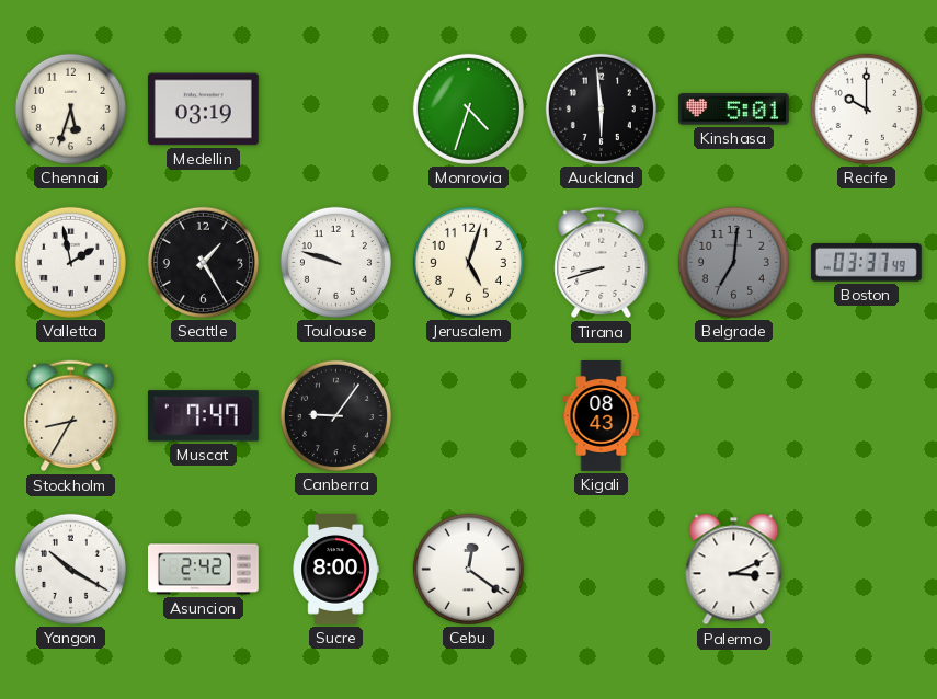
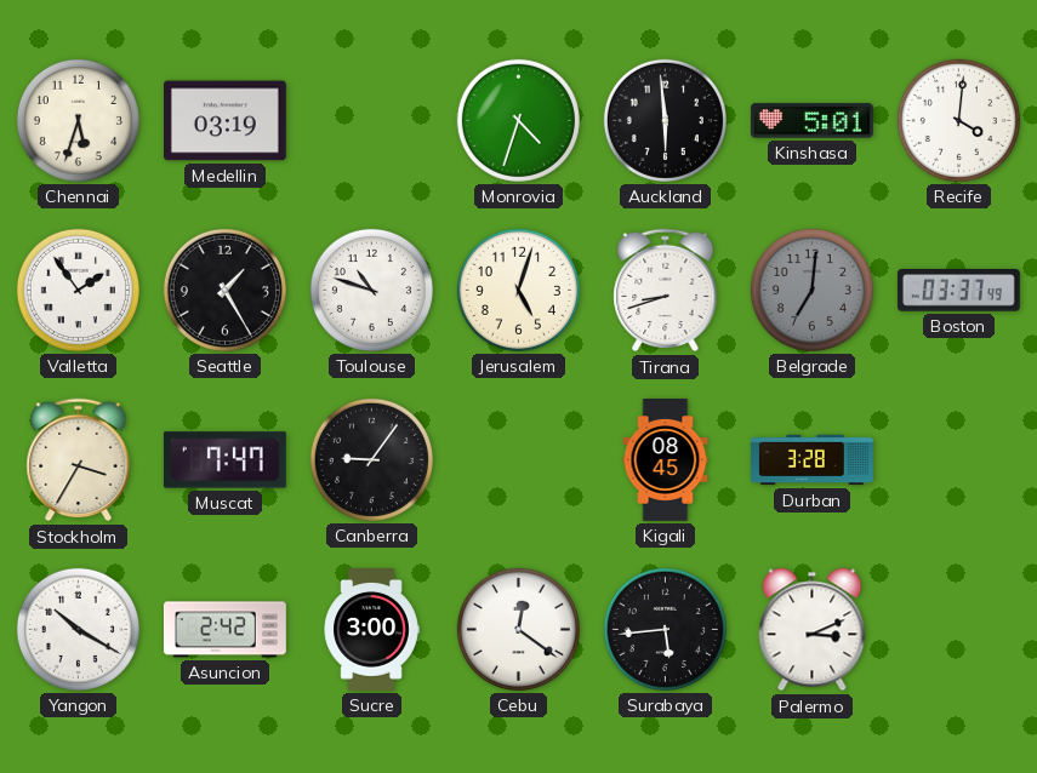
Recife: 10:00 -> 4:01
Valletta: 1:58 -> 1:54
Toulouse: 9:48 -> 10:48
Stockholm: 8:35 -> 3:35
Kigali: 08:43 -> 08:45
Durban: none -> 3:28
Sucre: 8:00 -> 3:00
Surabaya: none -> 5:44
